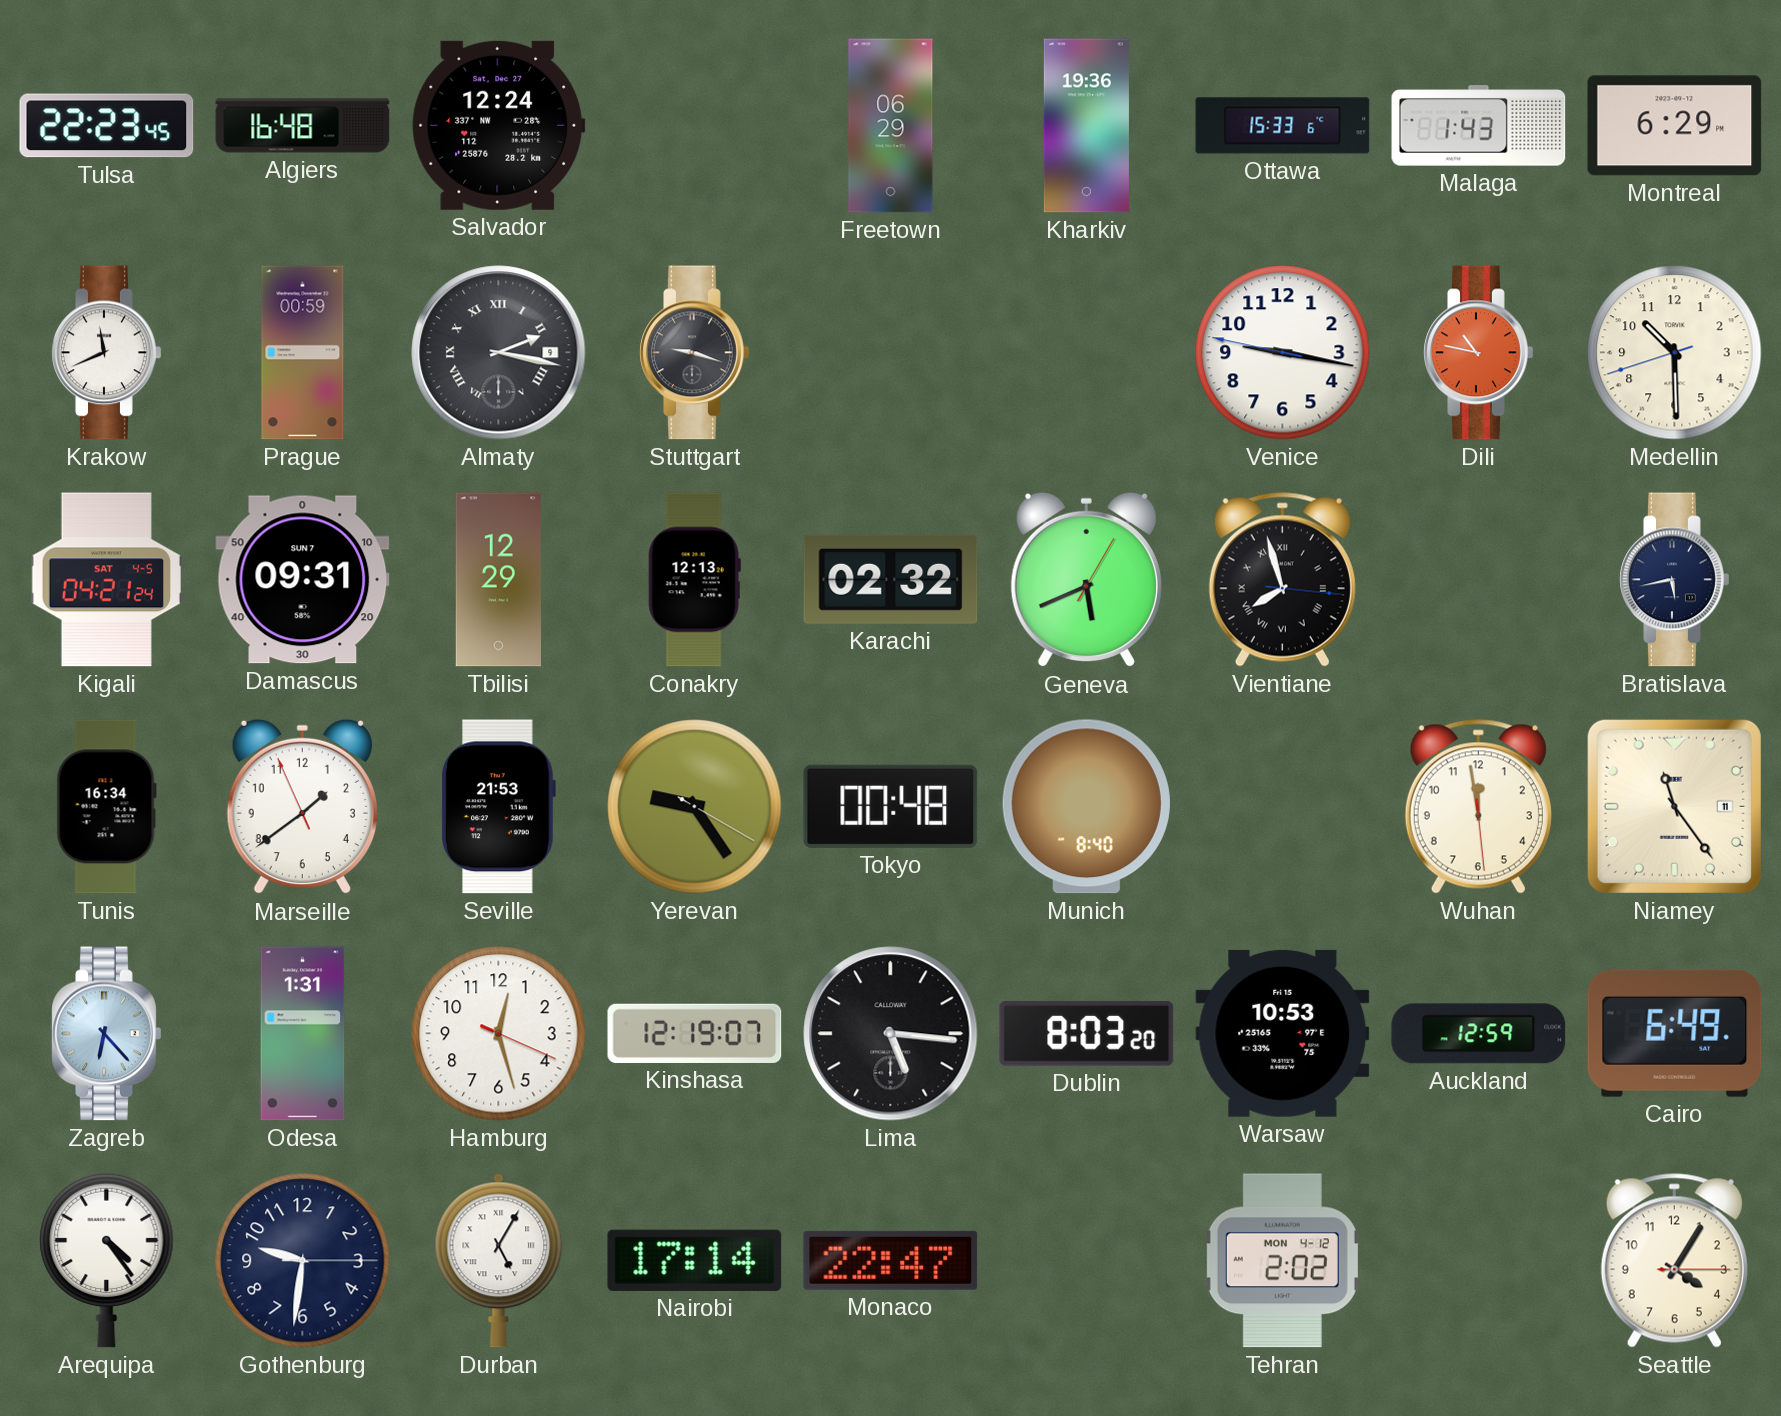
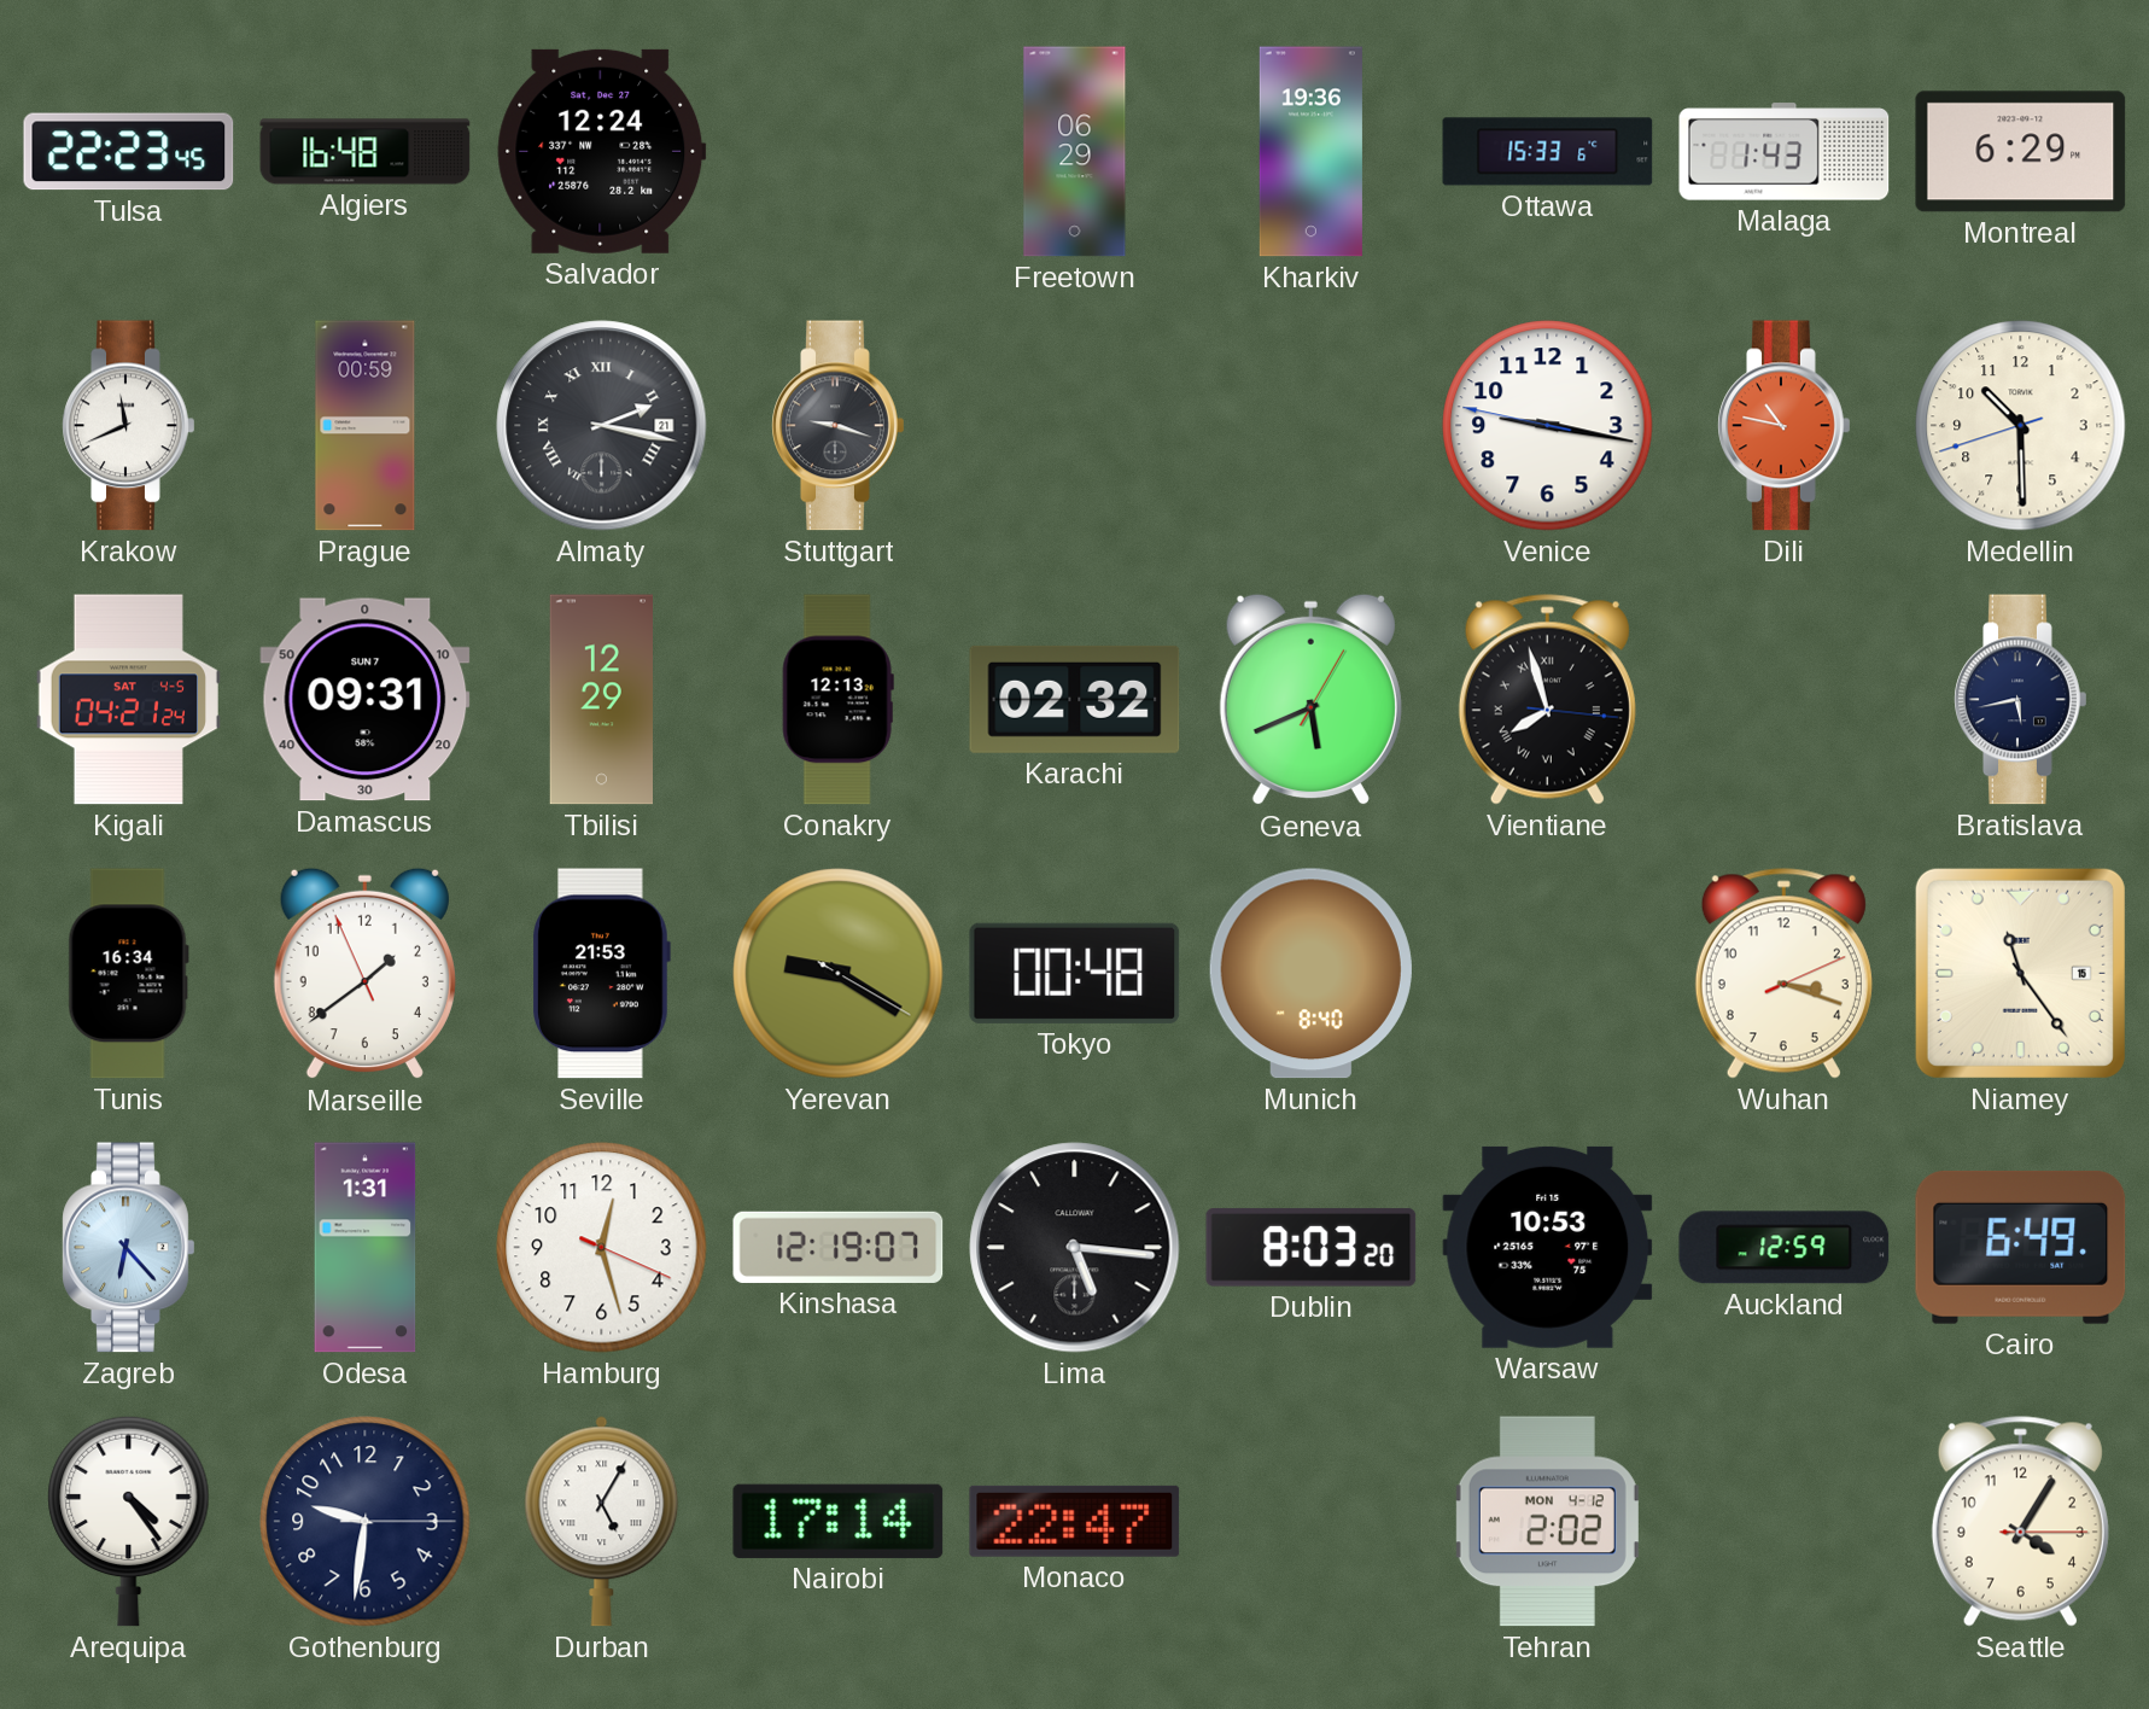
Almaty date: 9 -> 21
Yerevan: 9:24 -> 9:20
Wuhan: 11:58 -> 3:18
Niamey date: 11 -> 15
